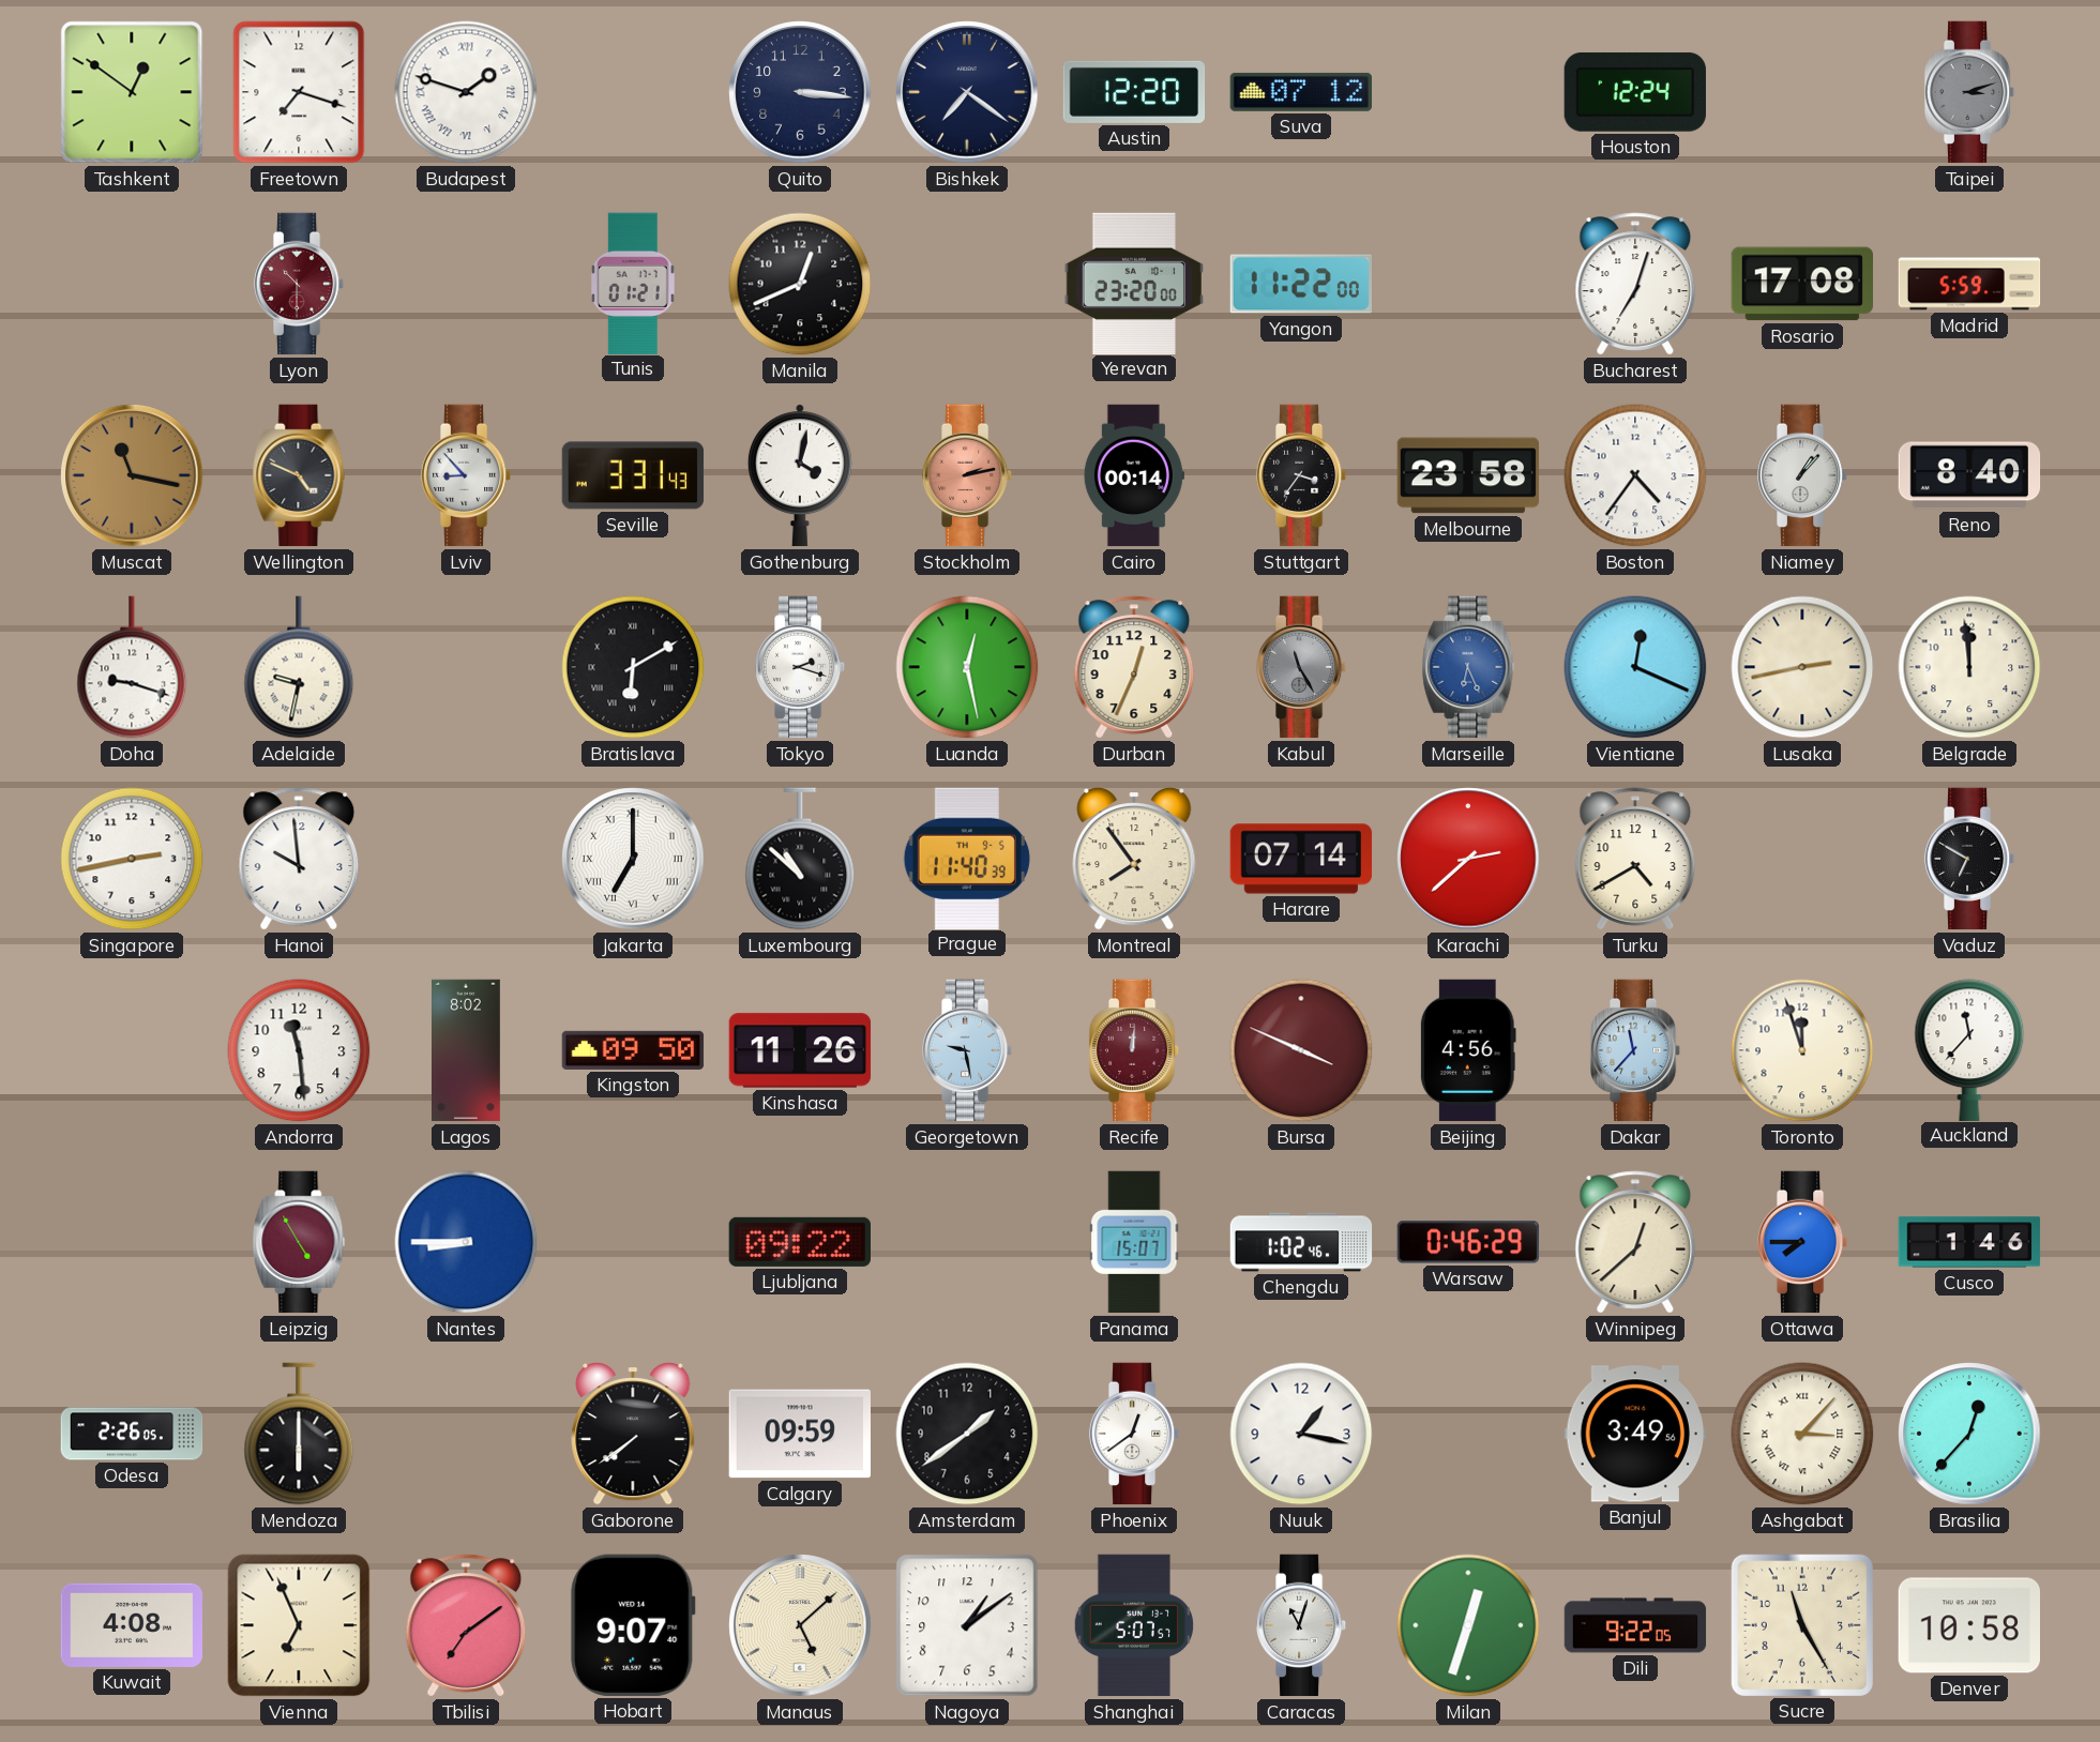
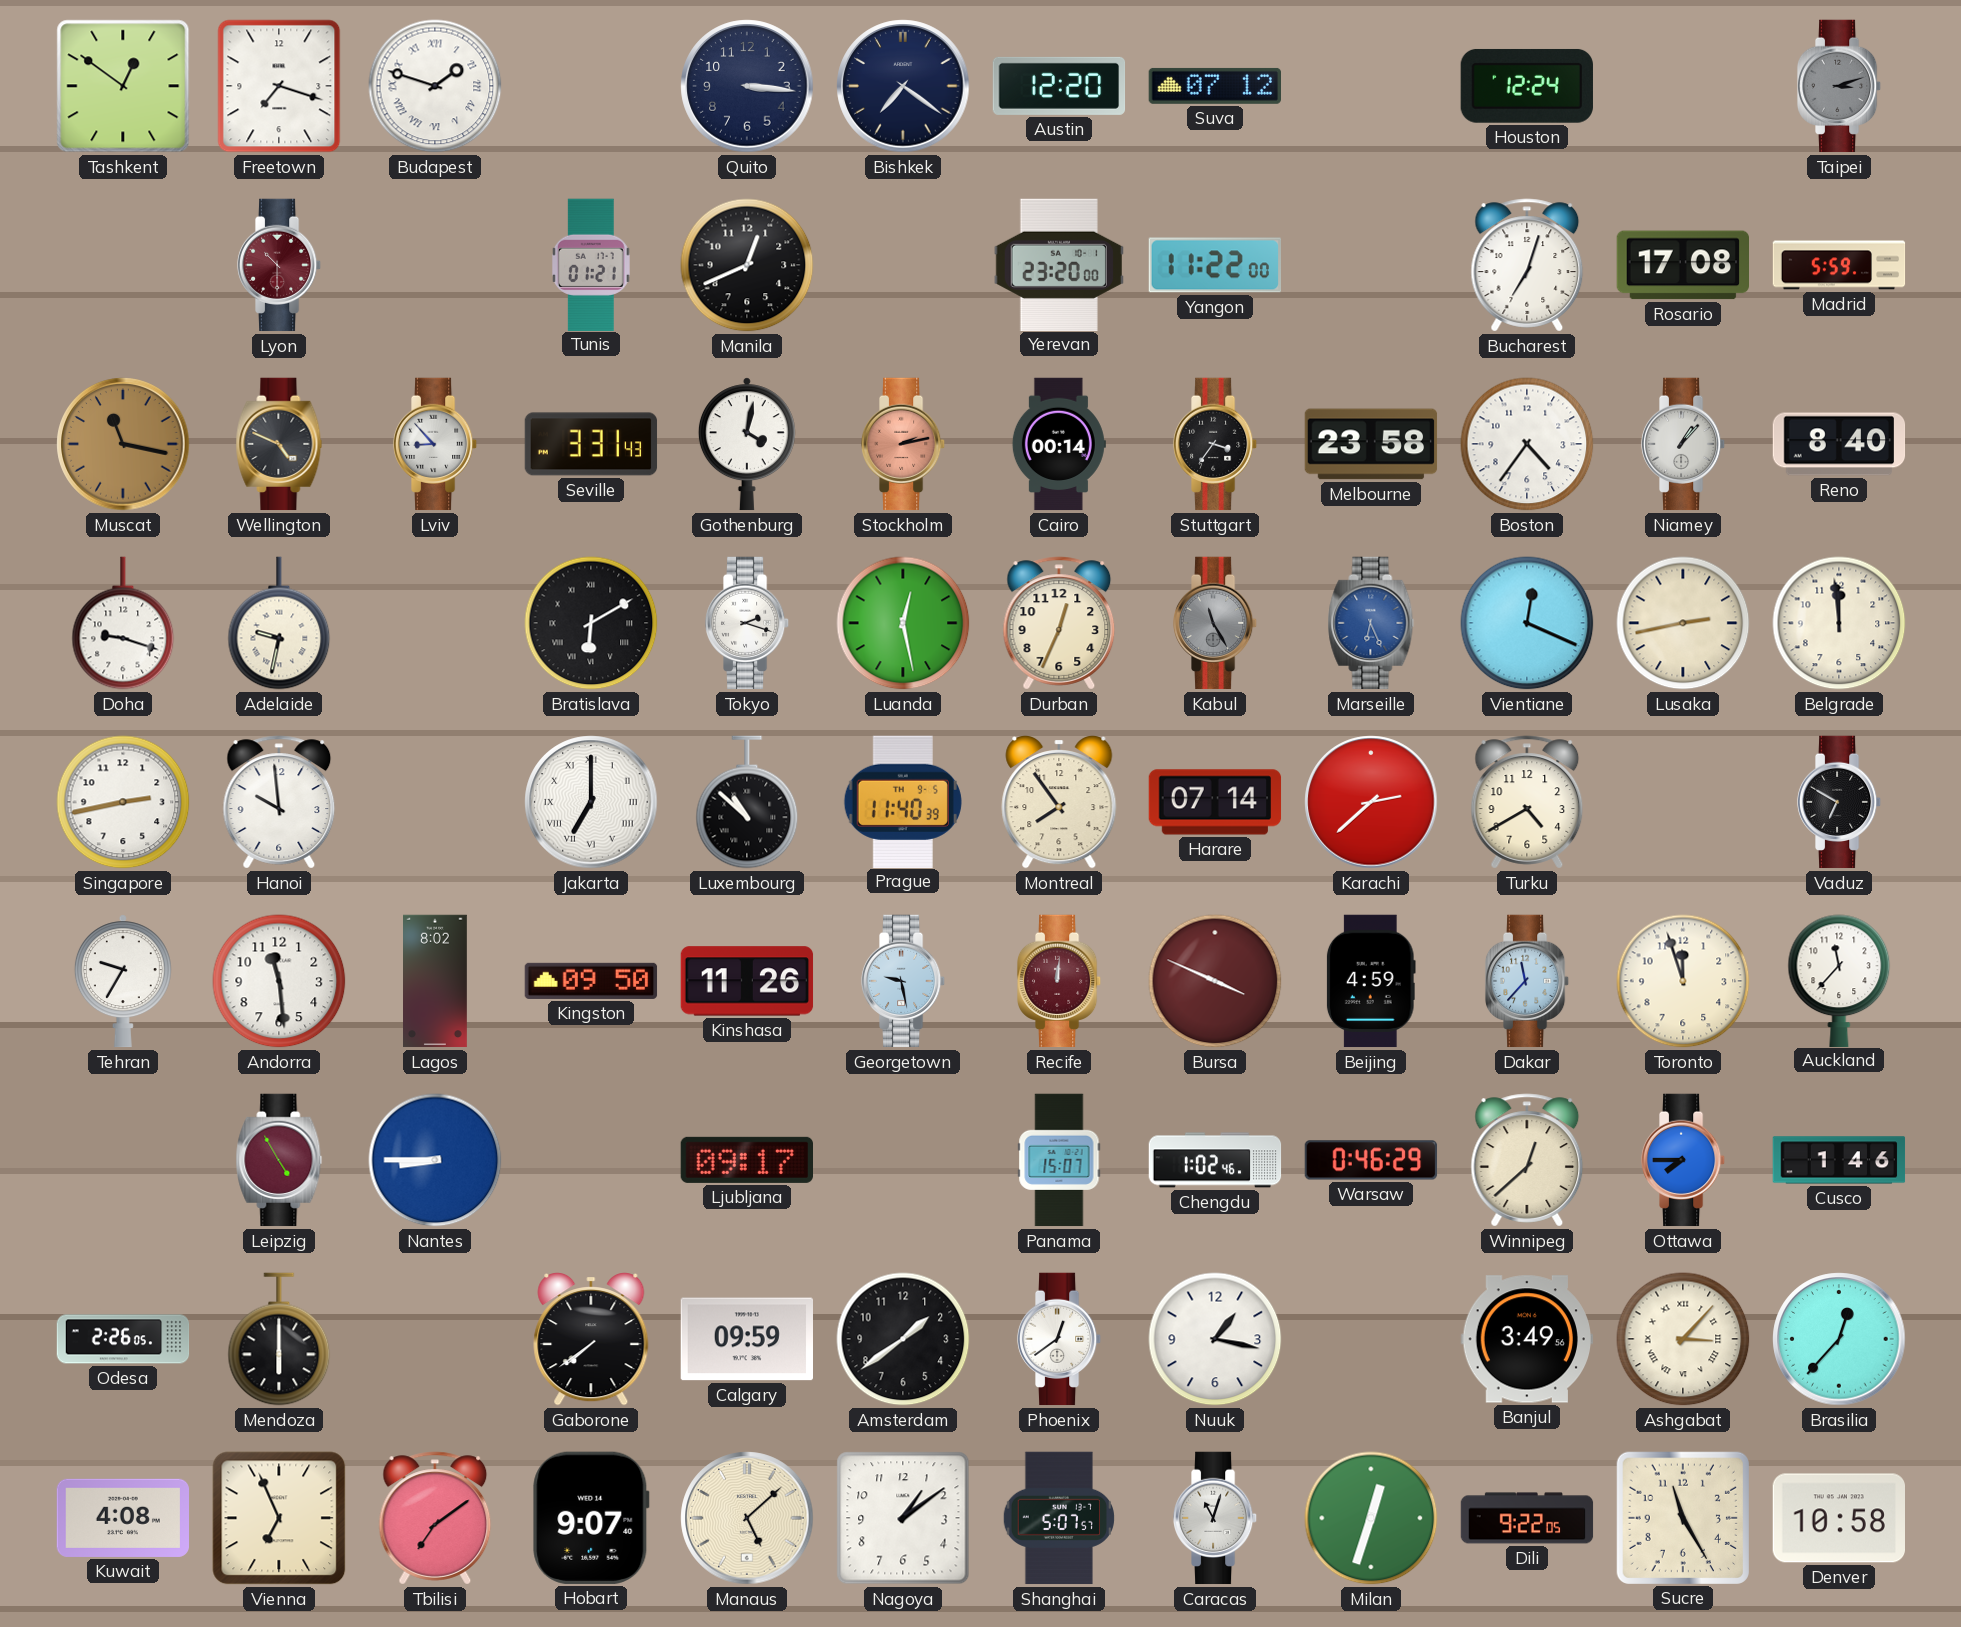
Tehran: none -> 9:35
Beijing: 4:56 -> 4:59
Ljubljana: 09:22 -> 09:17
